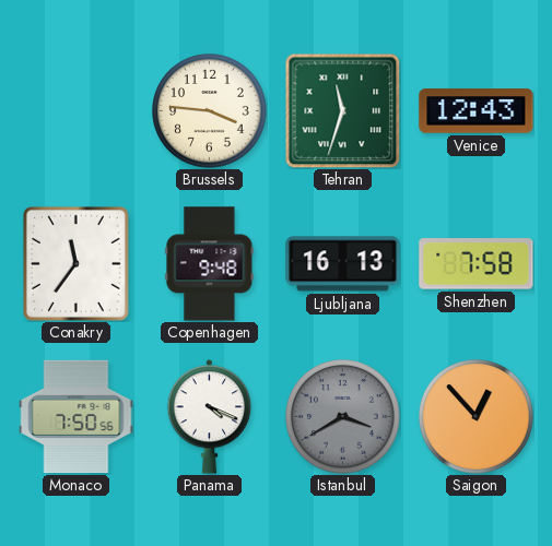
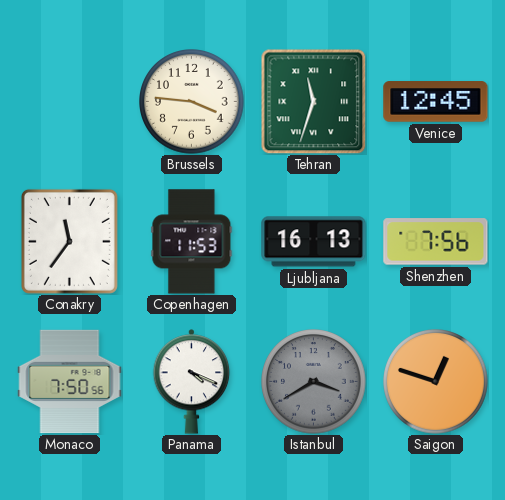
Venice: 12:43 -> 12:45
Copenhagen: 9:48 -> 11:53
Shenzhen: 7:58 -> 7:56
Saigon: 12:53 -> 12:48
